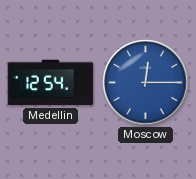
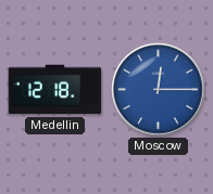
Medellin: 12:54 -> 12:18
